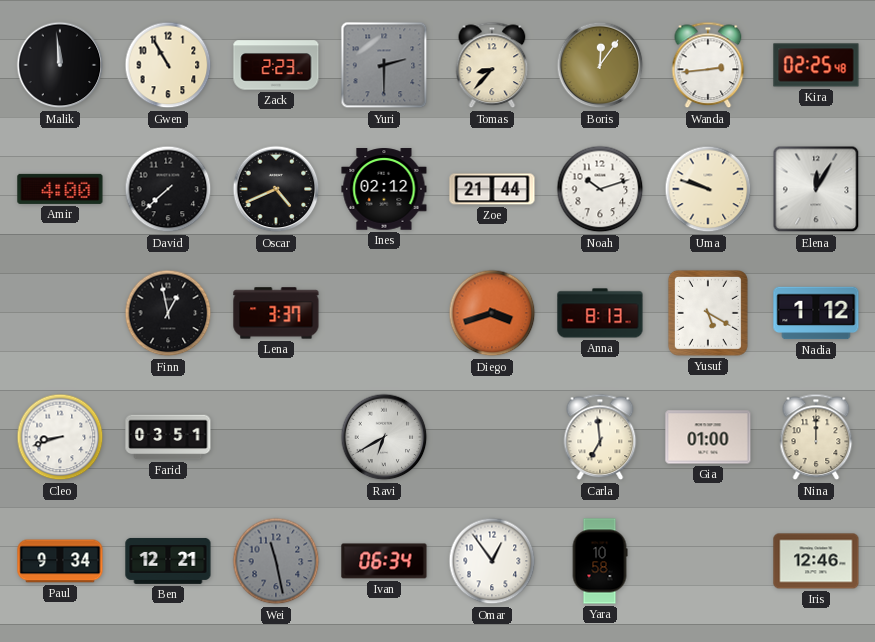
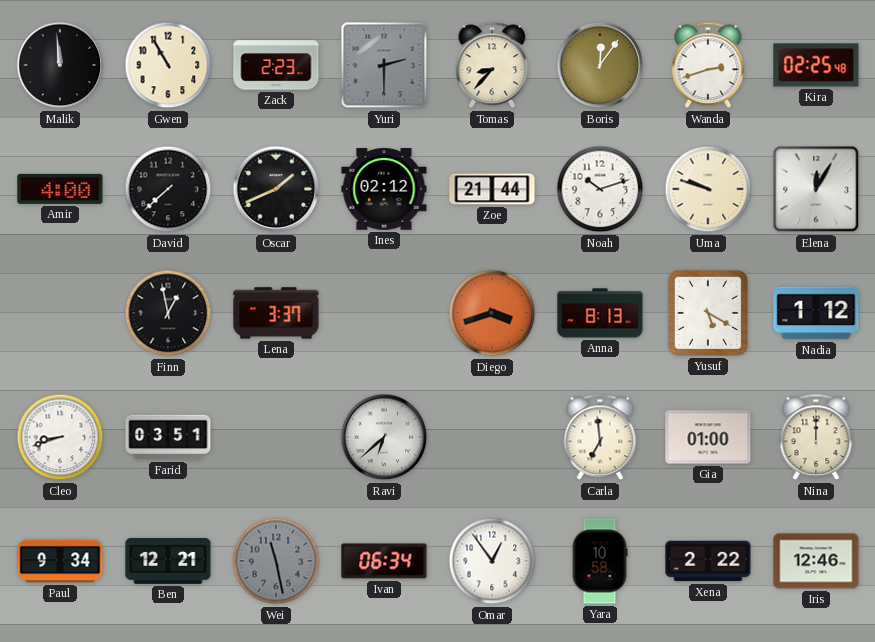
Wanda: 2:44 -> 2:42
Oscar: 4:41 -> 1:41
Ravi: 6:40 -> 6:38
Xena: none -> 2:22
